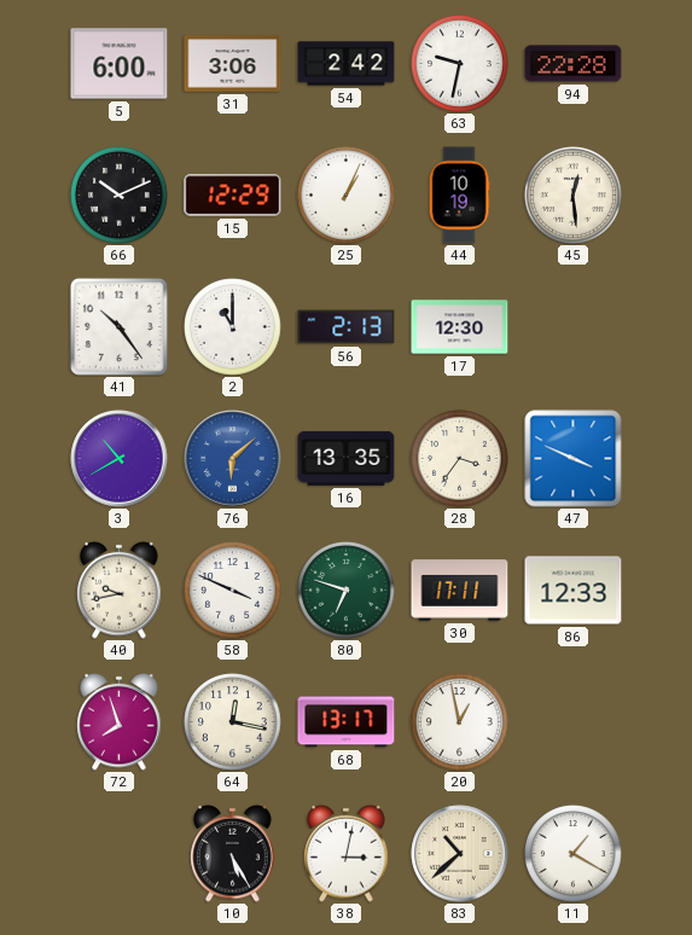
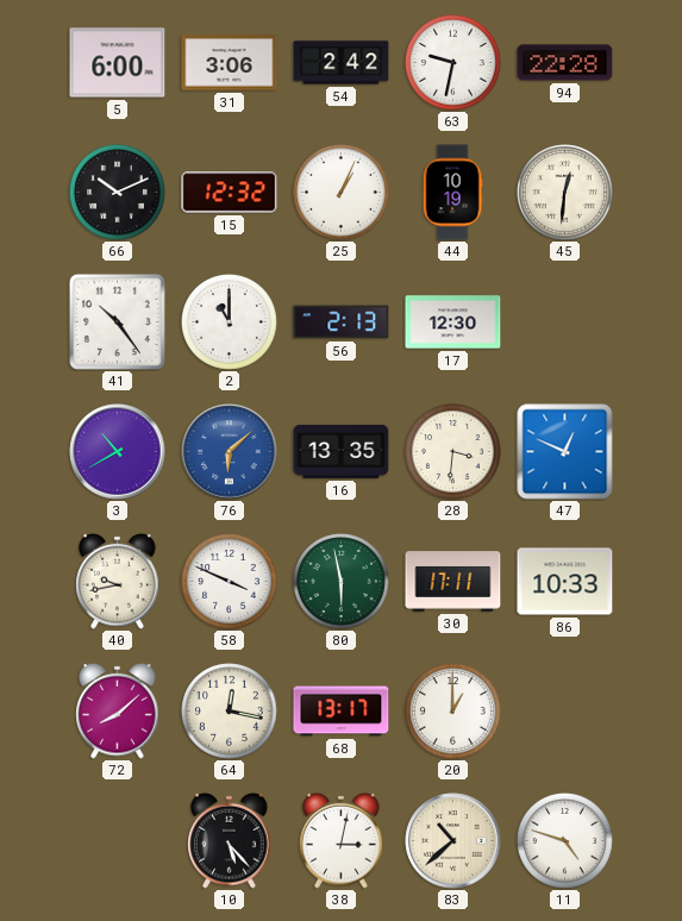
15: 12:29 -> 12:32
45: 12:29 -> 12:31
28: 3:36 -> 3:31
47: 3:49 -> 12:49
80: 6:48 -> 5:58
86: 12:33 -> 10:33
72: 7:57 -> 8:08
20: 12:58 -> 1:00
10: 5:25 -> 5:23
11: 1:20 -> 4:48
